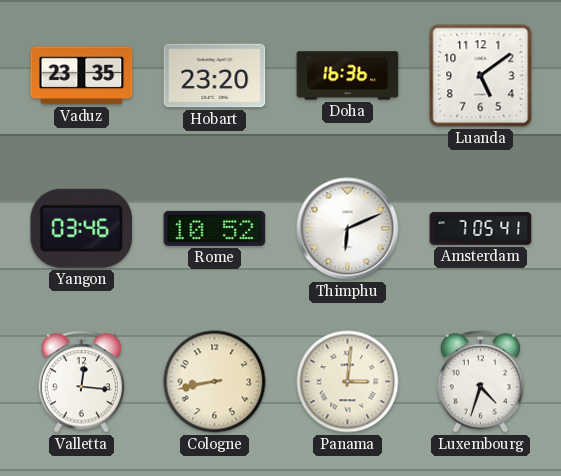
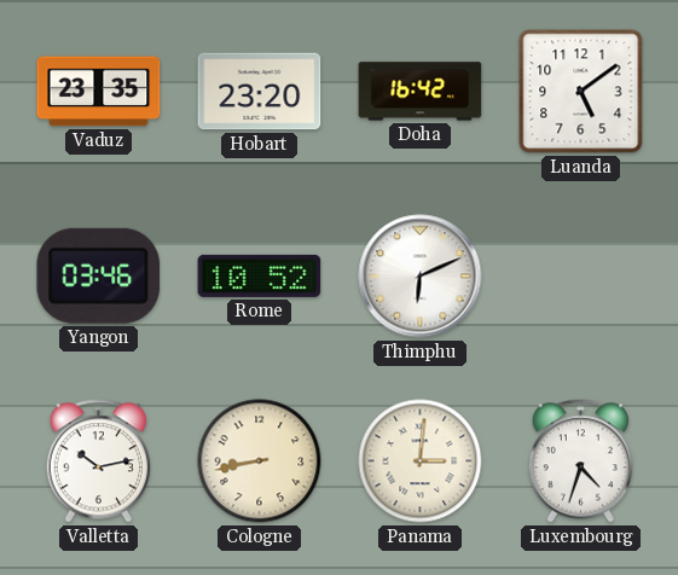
Doha: 16:36 -> 16:42
Amsterdam: 7:05 -> none
Valletta: 12:16 -> 10:13
